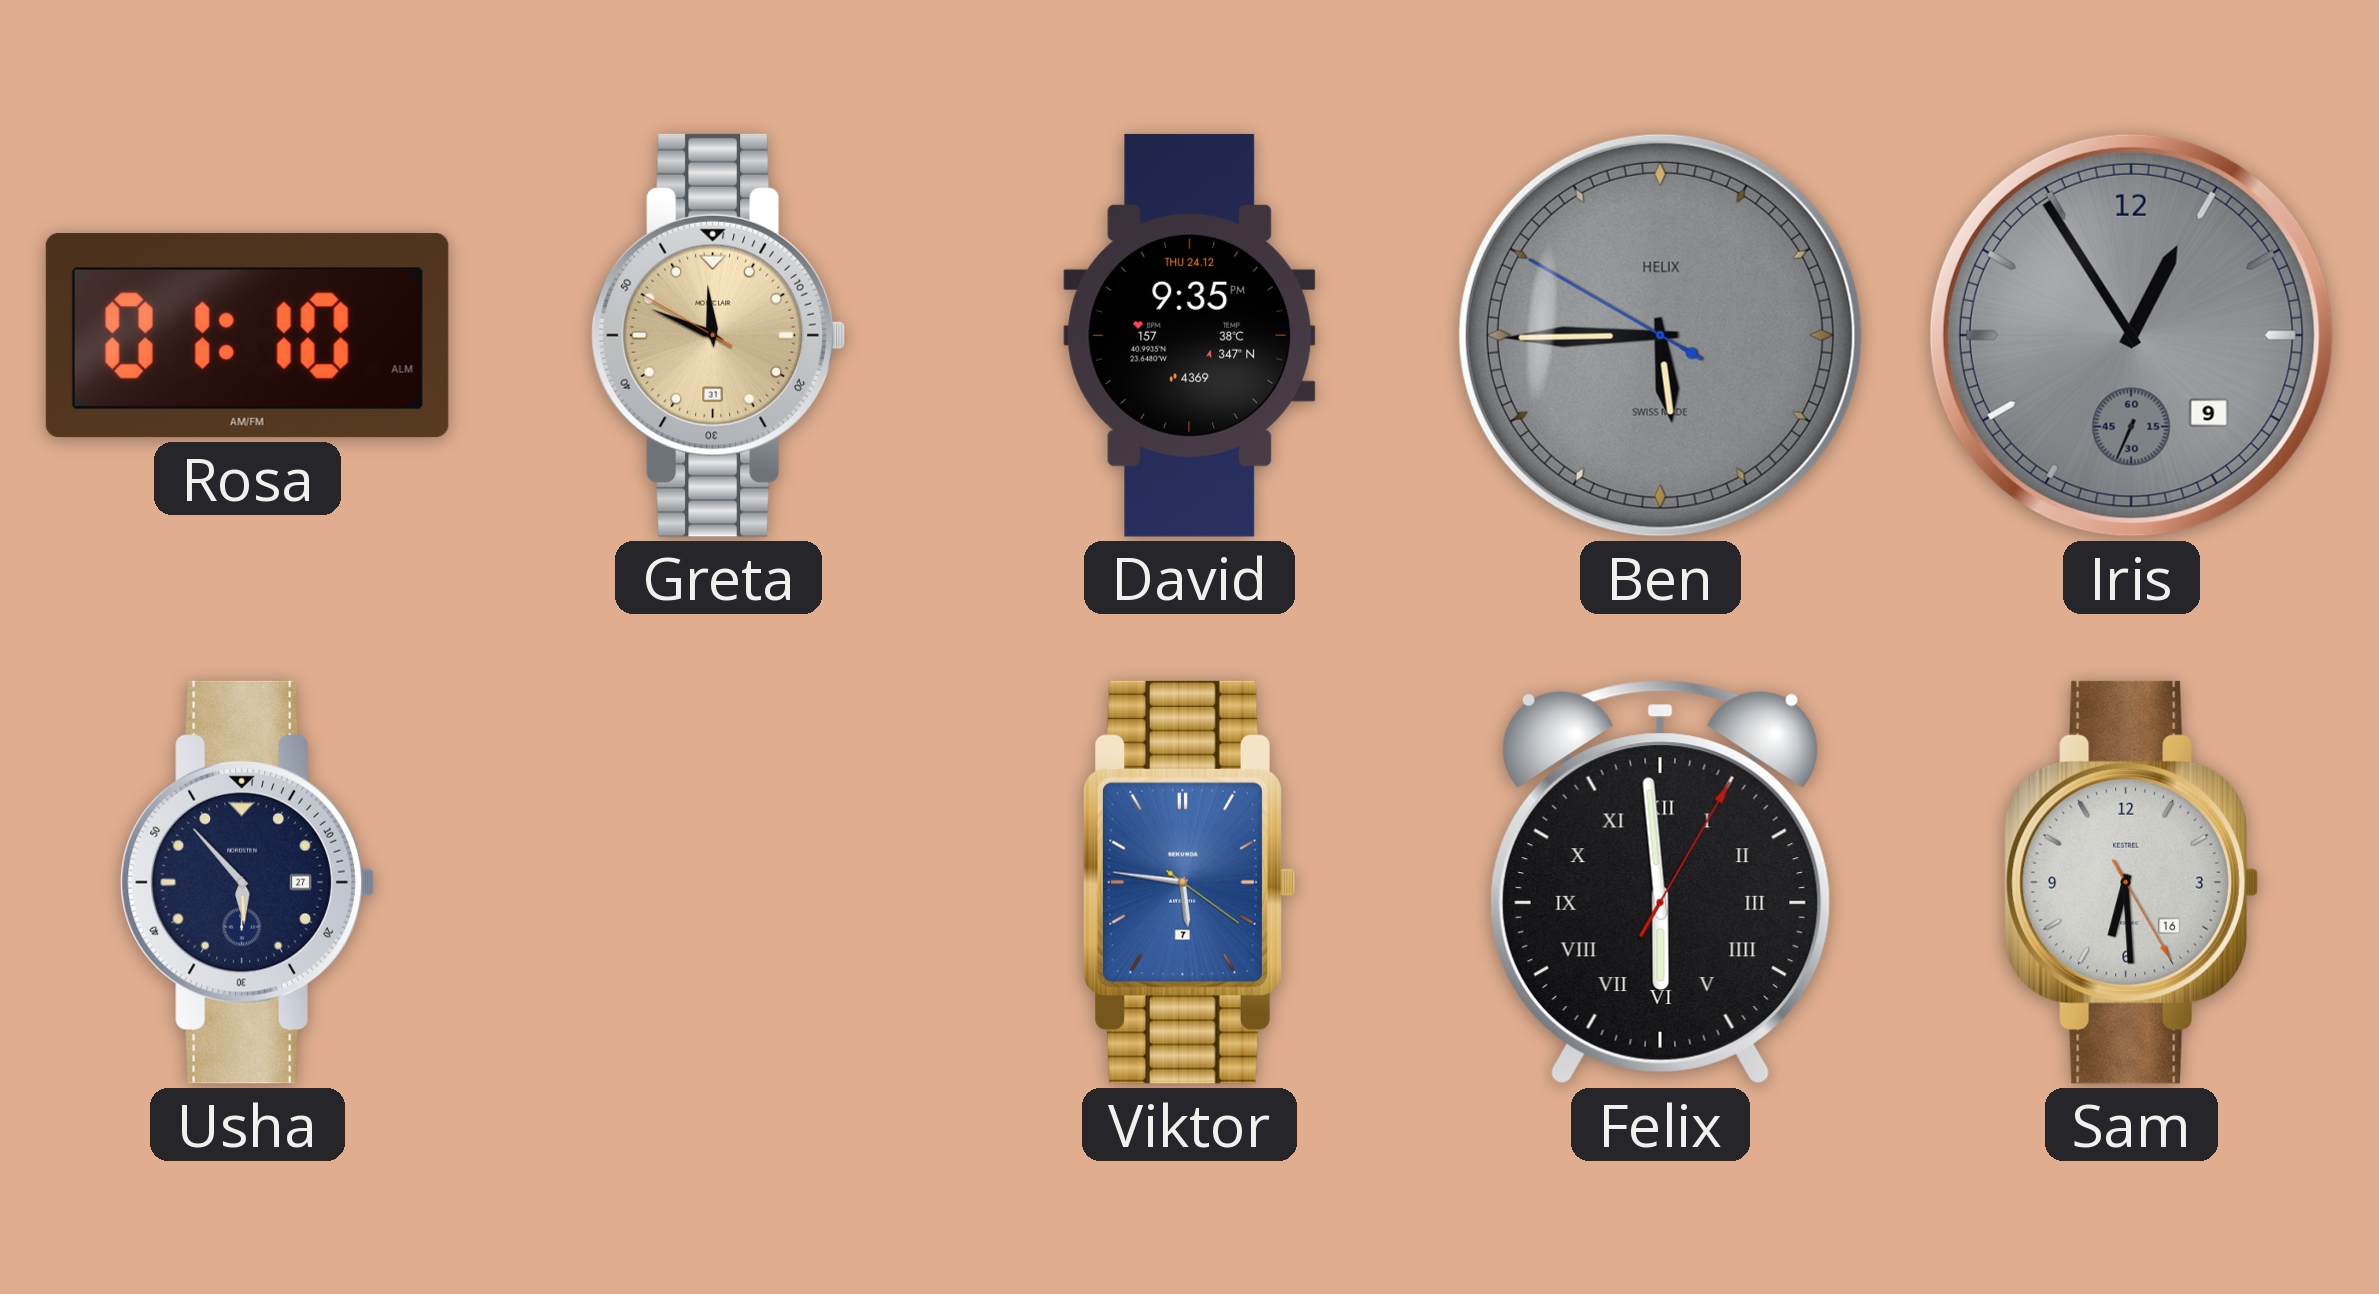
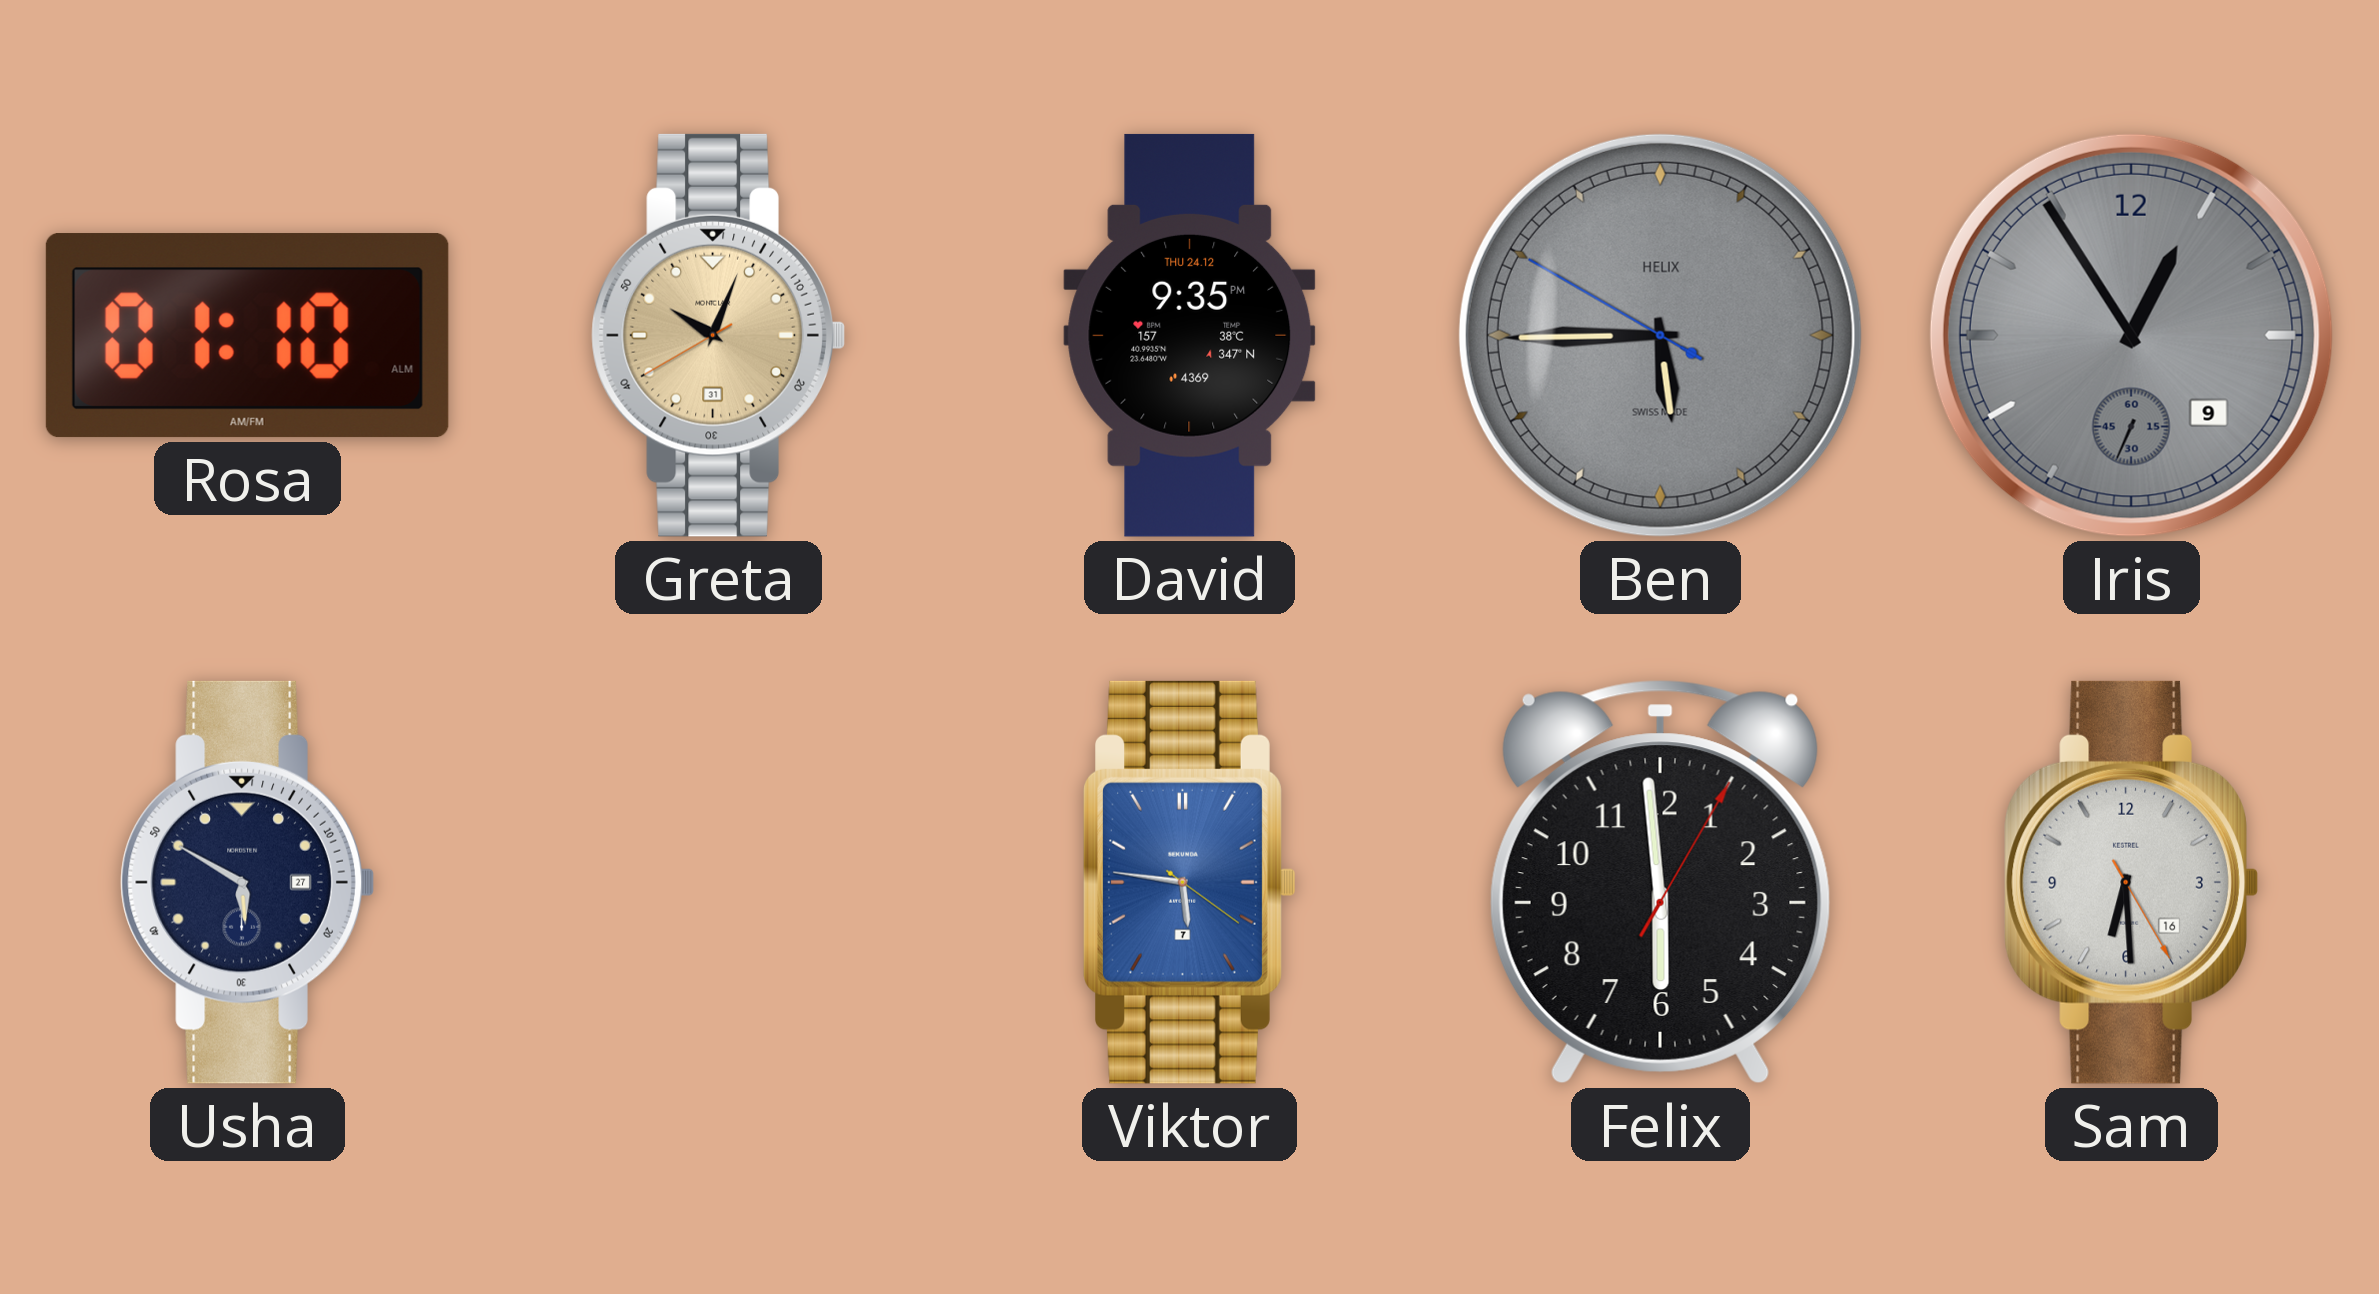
Greta: 11:48 -> 10:03
Usha: 5:53 -> 5:50
Felix numerals: Roman -> Arabic
